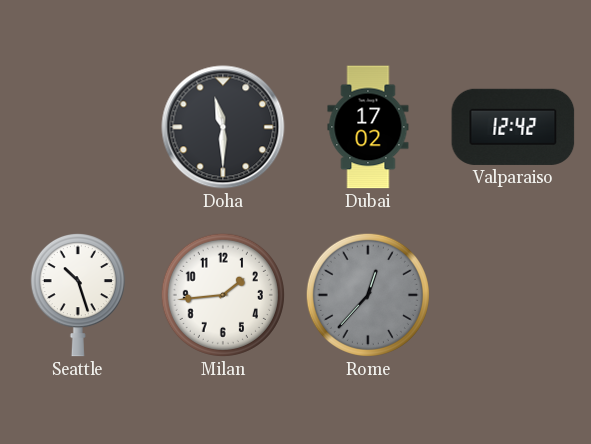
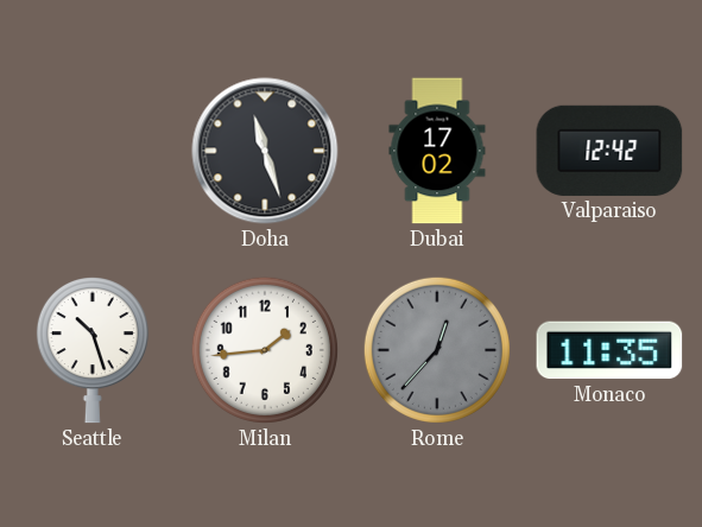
Doha: 11:30 -> 11:27
Monaco: none -> 11:35
